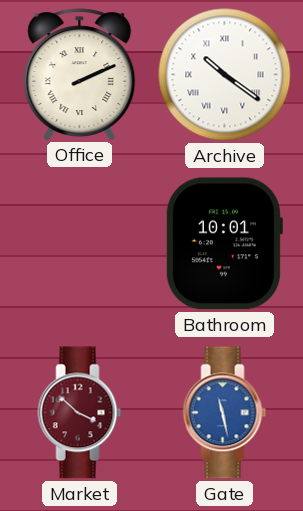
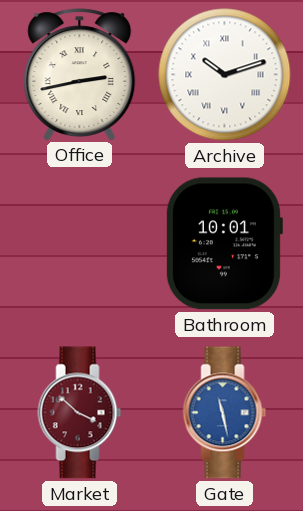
Office: 2:11 -> 2:43
Archive: 10:21 -> 10:12
